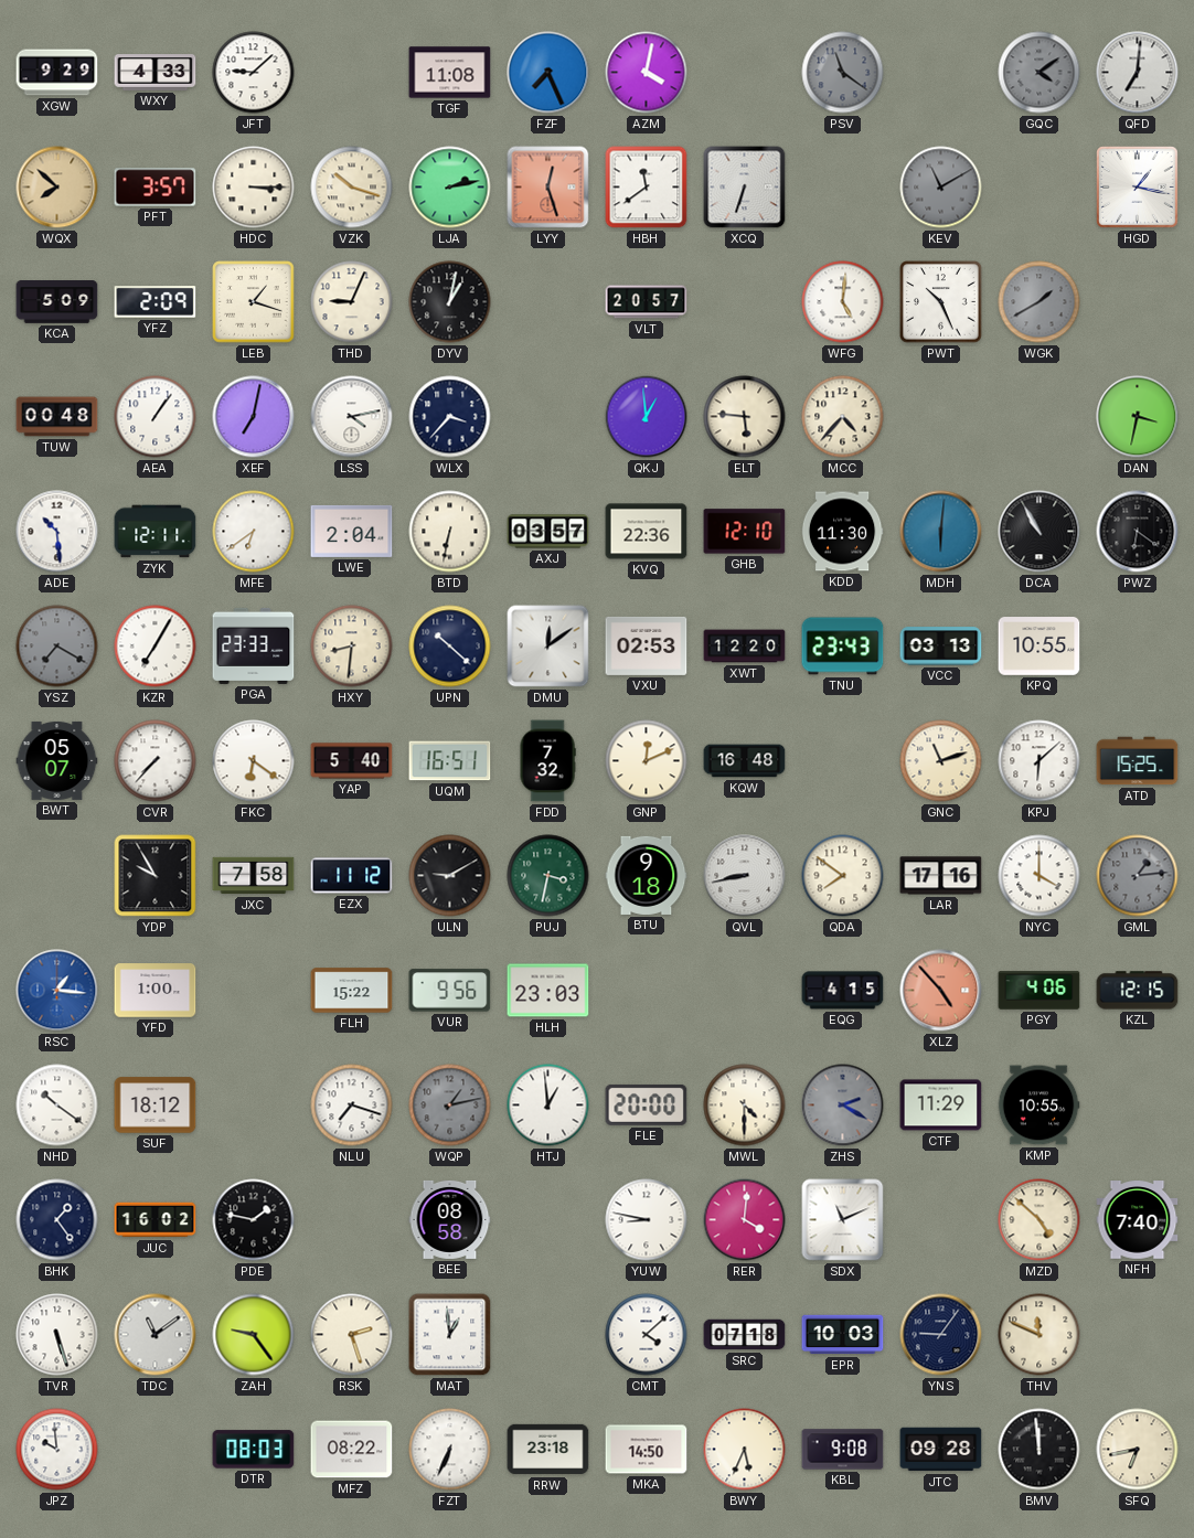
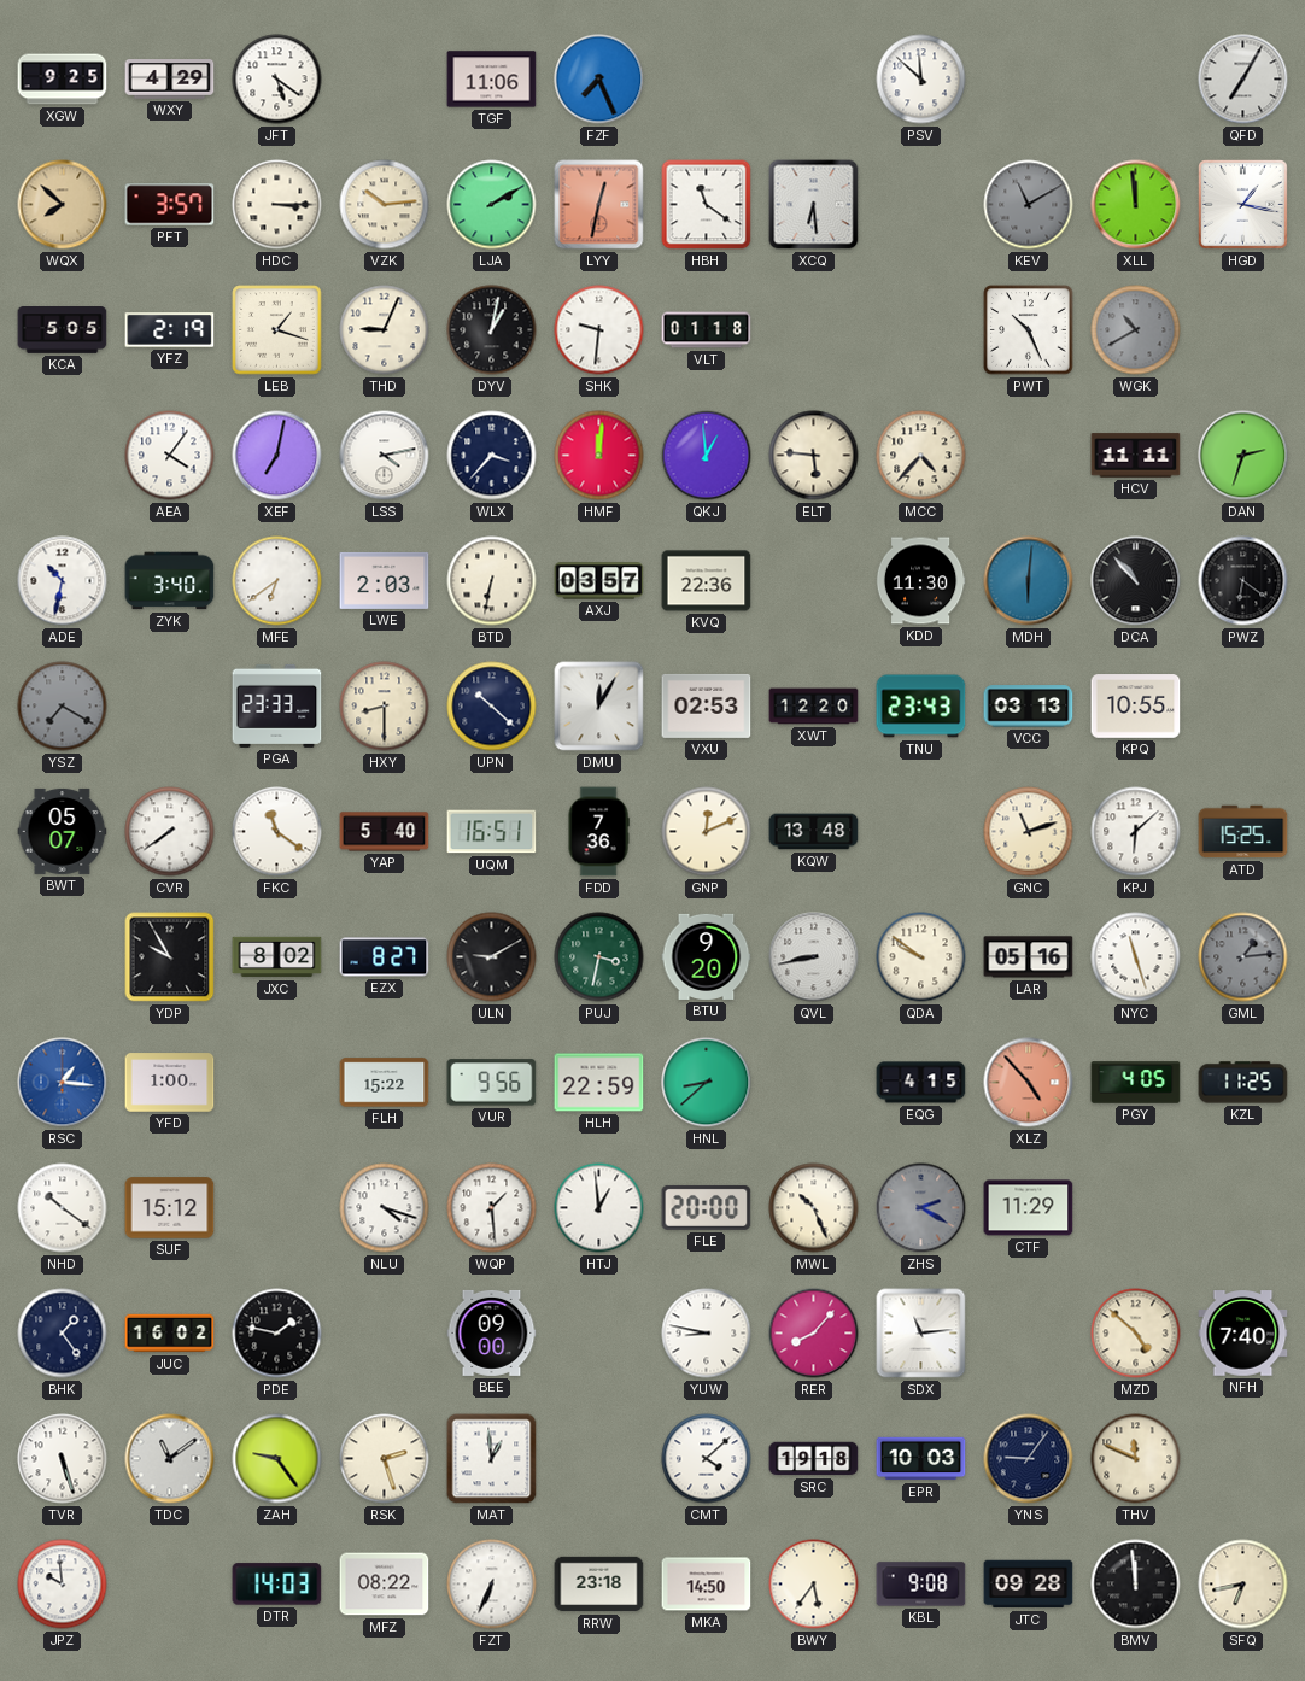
XGW: 9:29 -> 9:25
WXY: 4:33 -> 4:29
JFT: 9:08 -> 5:21
TGF: 11:08 -> 11:06
AZM: 4:02 -> none
PSV: 11:21 -> 11:52
PSV dial: grey -> white
GQC: 4:09 -> none
QFD: 7:01 -> 7:05
VZK: 10:18 -> 10:14
LJA: 2:13 -> 2:10
LYY: 12:27 -> 12:32
HBH: 11:39 -> 11:21
XCQ: 6:33 -> 6:29
XLL: none -> 11:59
KCA: 5:09 -> 5:05
YFZ: 2:09 -> 2:19
SHK: none -> 9:31
VLT: 20:57 -> 01:18
WFG: 5:01 -> none
WGK: 1:40 -> 10:40
TUW: 00:48 -> none
AEA: 1:06 -> 4:06
HMF: none -> 12:01
HCV: none -> 11:11
DAN: 3:32 -> 2:33
ADE: 10:29 -> 10:32
ZYK: 12:11 -> 3:40
LWE: 2:04 -> 2:03
GHB: 12:10 -> none
DCA: 10:55 -> 10:53
KZR: 7:05 -> none
HXY: 8:31 -> 8:30
DMU: 12:09 -> 12:05
CVR: 7:37 -> 7:39
FKC: 6:21 -> 11:21
FDD: 7:32 -> 7:36
KQW: 16:48 -> 13:48
JXC: 7:58 -> 8:02
EZX: 11:12 -> 8:27
BTU: 9:18 -> 9:20
QDA: 7:51 -> 9:51
LAR: 17:16 -> 05:16
NYC: 4:00 -> 11:27
HLH: 23:03 -> 22:59
HNL: none -> 8:38
PGY: 4:06 -> 4:05
KZL: 12:15 -> 11:25
SUF: 18:12 -> 15:12
NLU: 7:18 -> 4:18
WQP: 1:13 -> 1:29
WQP dial: grey -> white
MWL: 4:30 -> 10:26
KMP: 10:55 -> none
BEE: 08:58 -> 09:00
RER: 4:01 -> 8:07
SDX: 11:11 -> 11:14
SRC: 07:18 -> 19:18
DTR: 08:03 -> 14:03
BWY: 5:34 -> 5:36
